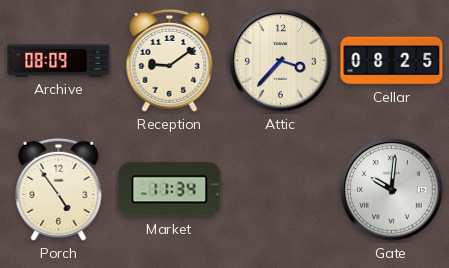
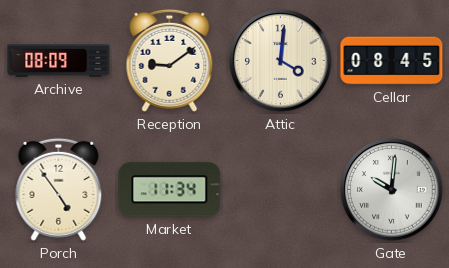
Attic: 3:37 -> 4:01
Cellar: 08:25 -> 08:45
